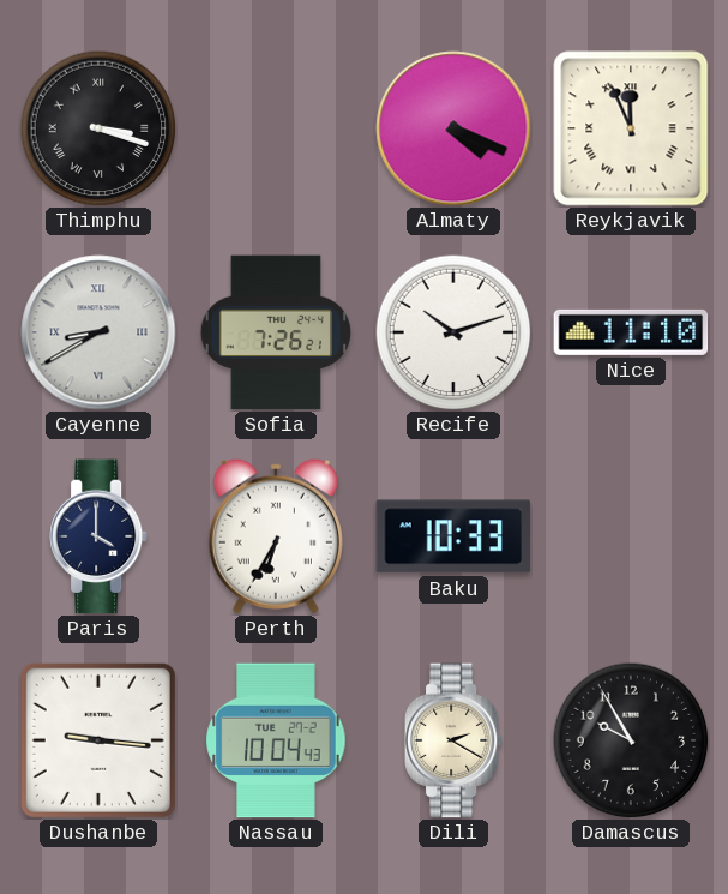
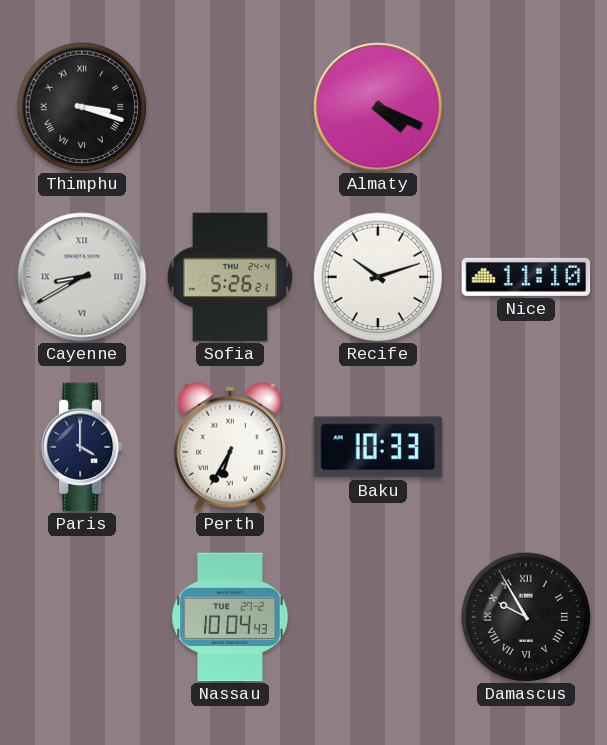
Reykjavik: 11:56 -> none
Sofia: 7:26 -> 5:26
Dushanbe: 9:16 -> none
Dili: 2:20 -> none
Damascus numerals: Arabic -> Roman
